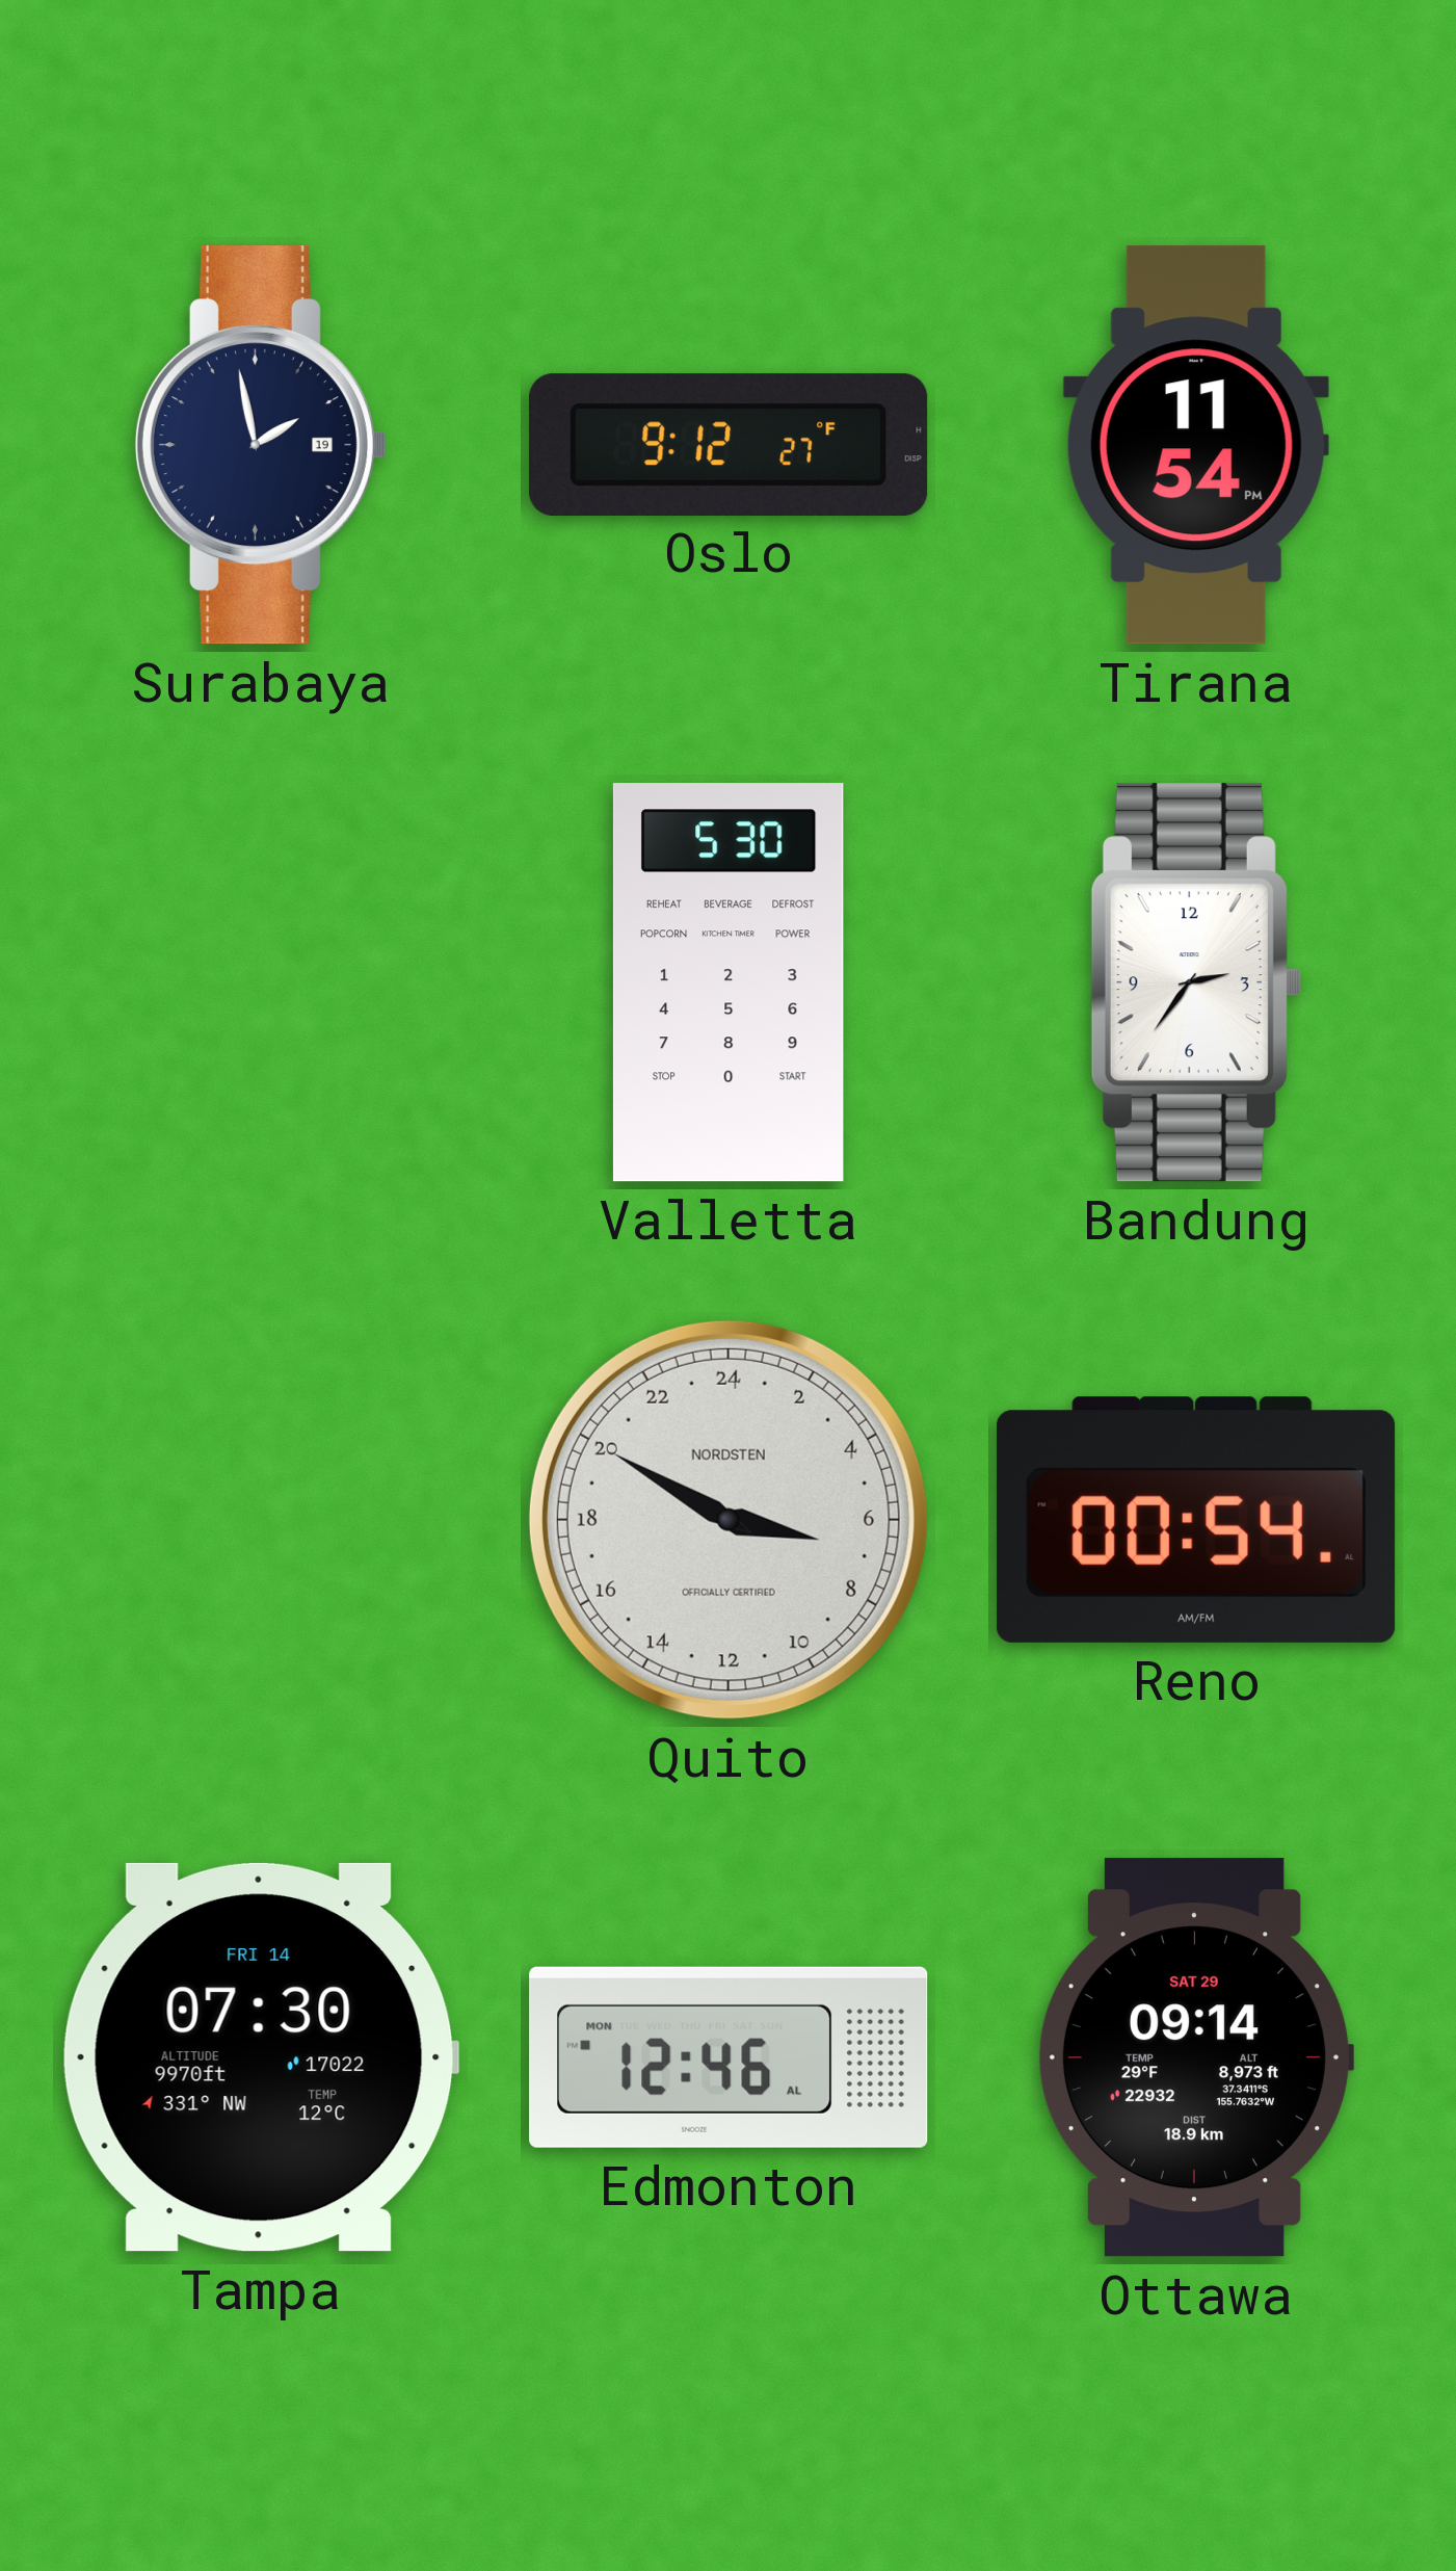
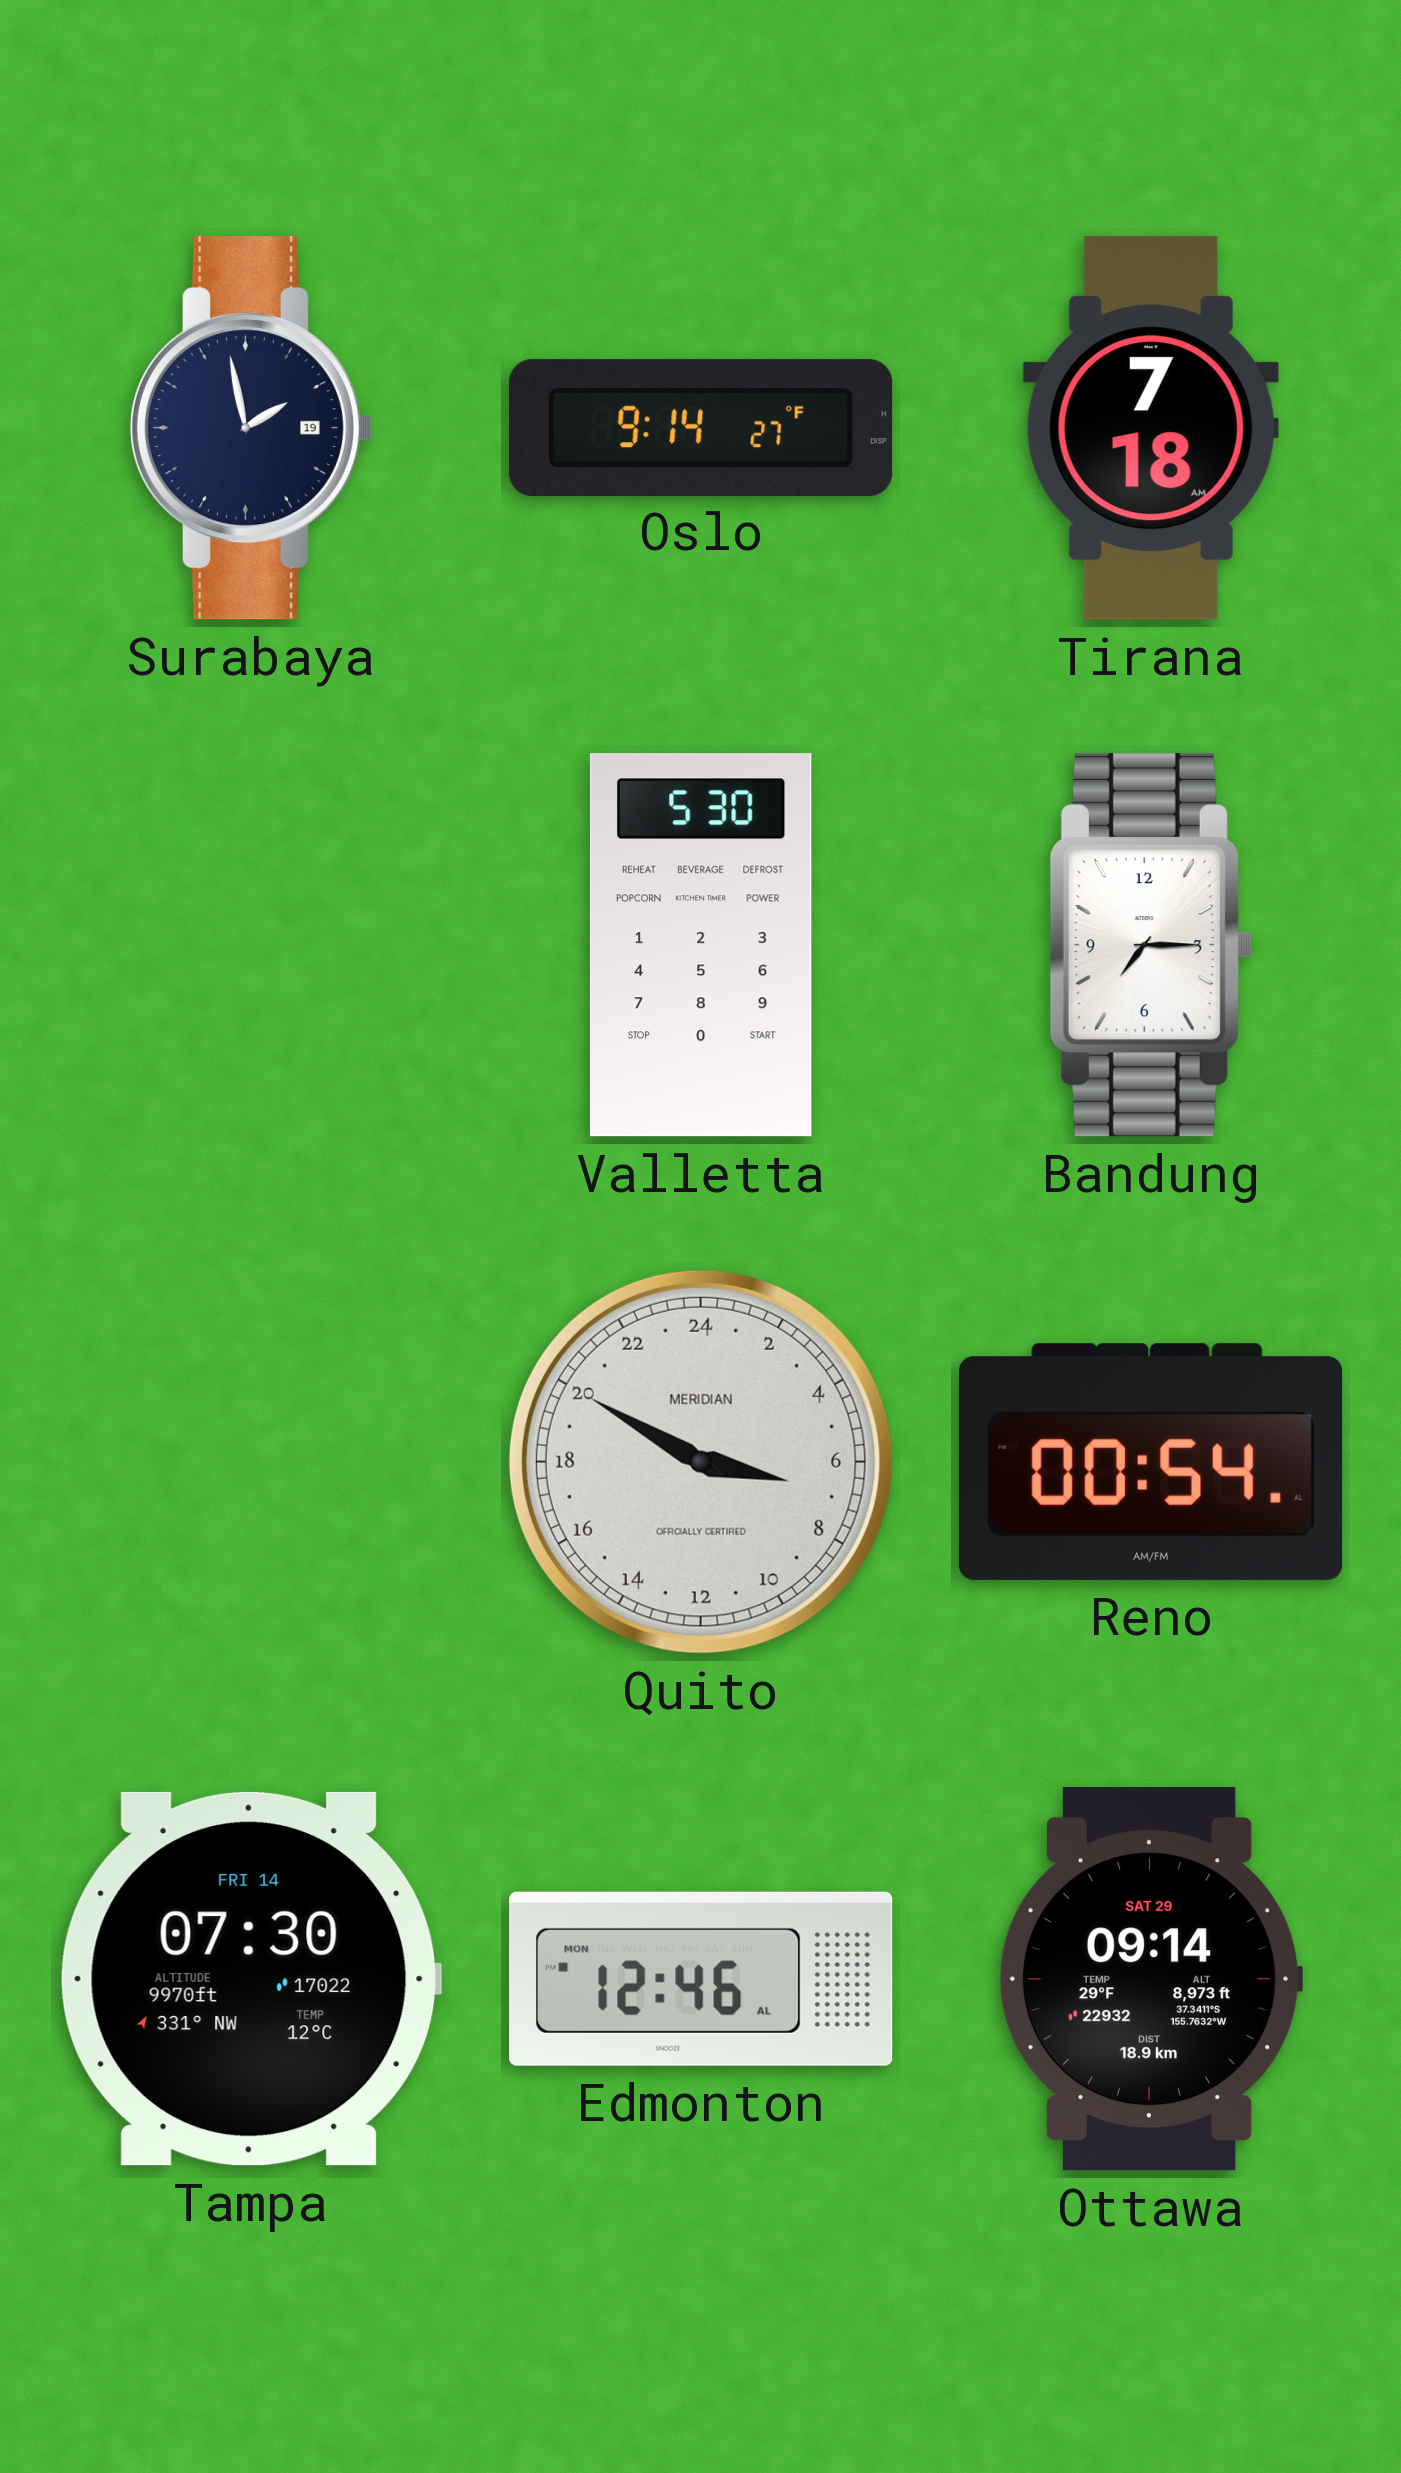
Oslo: 9:12 -> 9:14
Tirana: 11:54 -> 7:18
Bandung: 2:36 -> 7:15
Quito brand: NORDSTEN -> MERIDIAN
